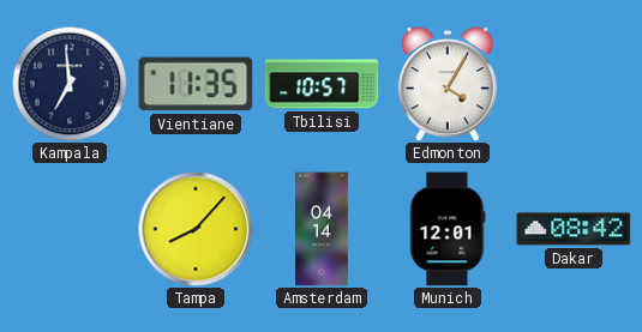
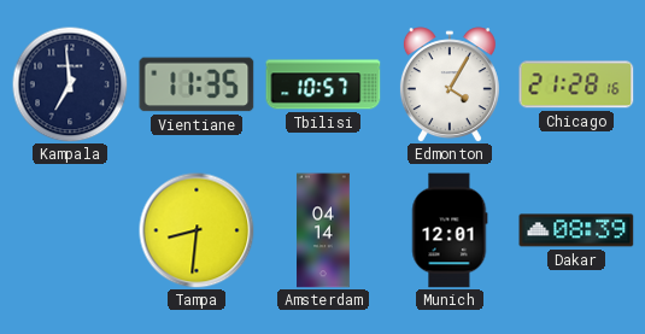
Chicago: none -> 21:28
Tampa: 8:07 -> 8:31
Dakar: 08:42 -> 08:39
